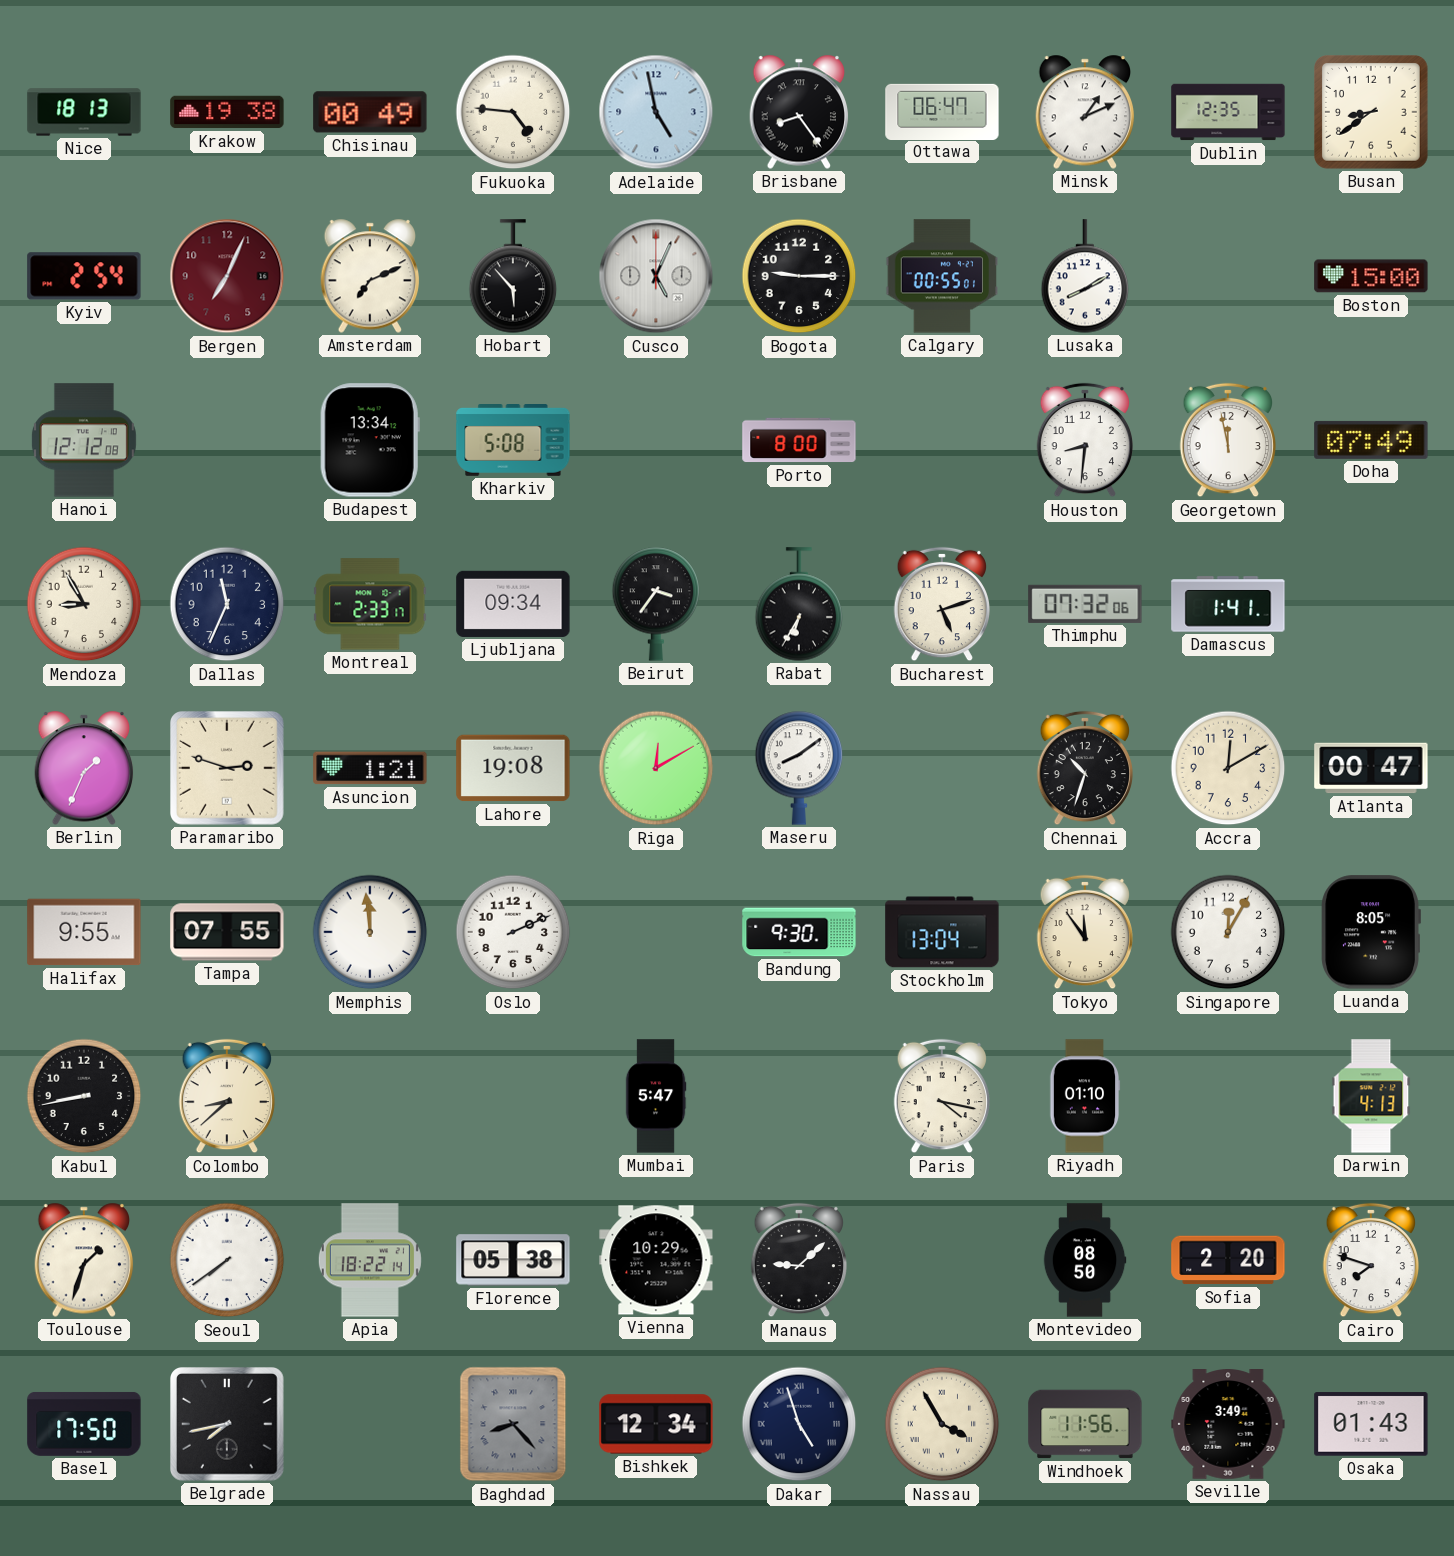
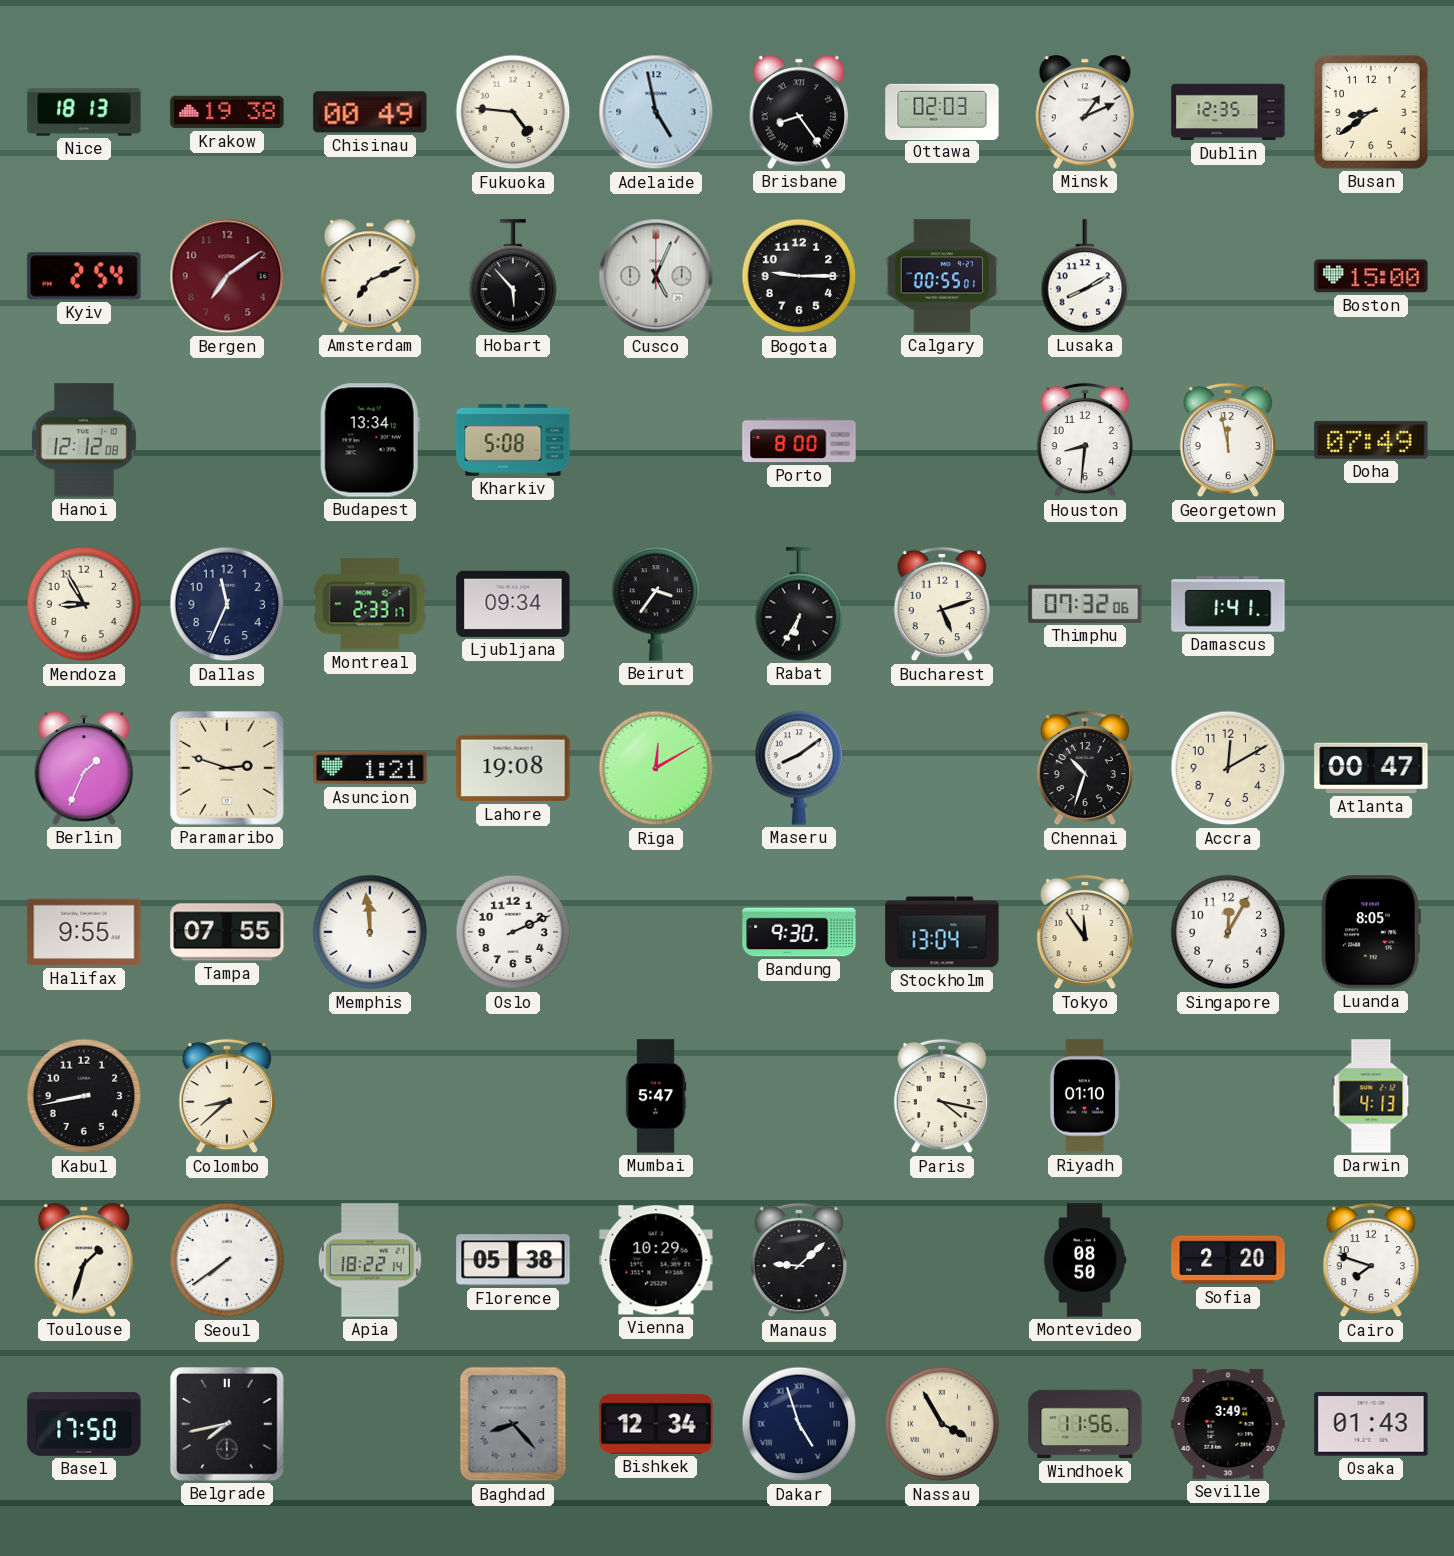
Ottawa: 06:47 -> 02:03
Bergen: 7:04 -> 7:09
